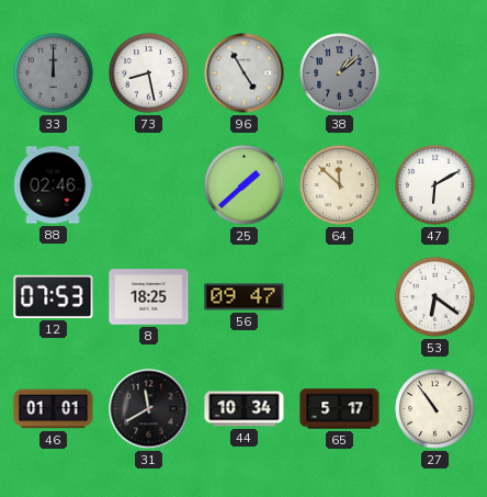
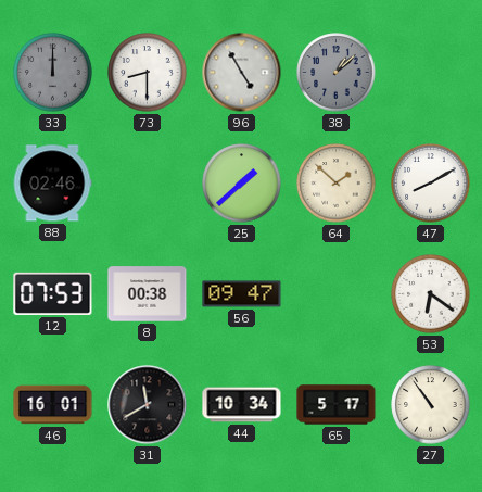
73: 8:28 -> 8:30
64: 11:52 -> 1:52
47: 6:10 -> 8:10
8: 18:25 -> 00:38
46: 01:01 -> 16:01
